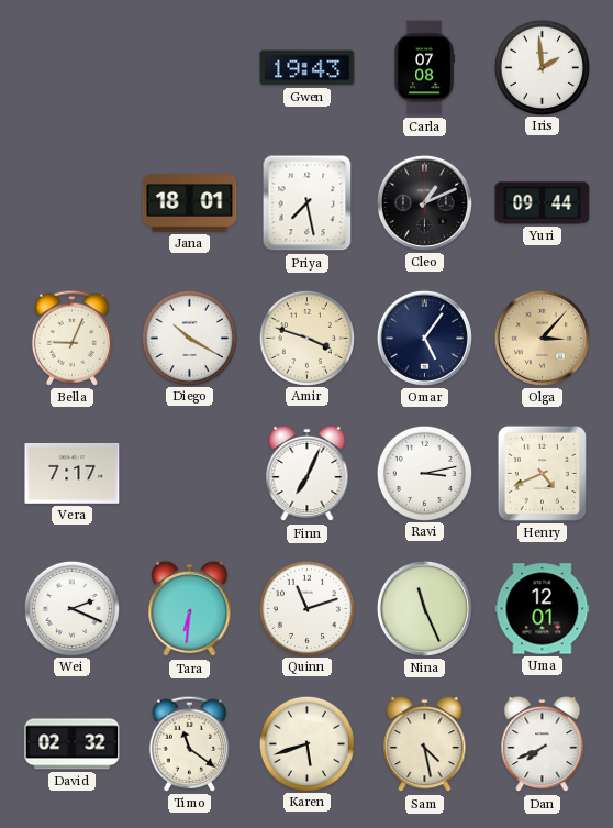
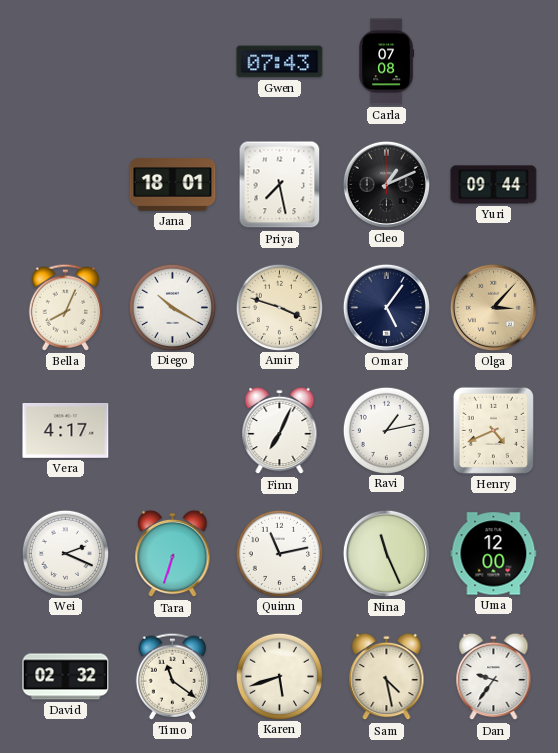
Gwen: 19:43 -> 07:43
Iris: 1:59 -> none
Bella: 9:04 -> 8:04
Vera: 7:17 -> 4:17
Ravi: 3:13 -> 1:13
Tara: 6:31 -> 6:33
Quinn: 11:12 -> 11:13
Uma: 12:01 -> 12:00
Dan: 7:41 -> 9:36
